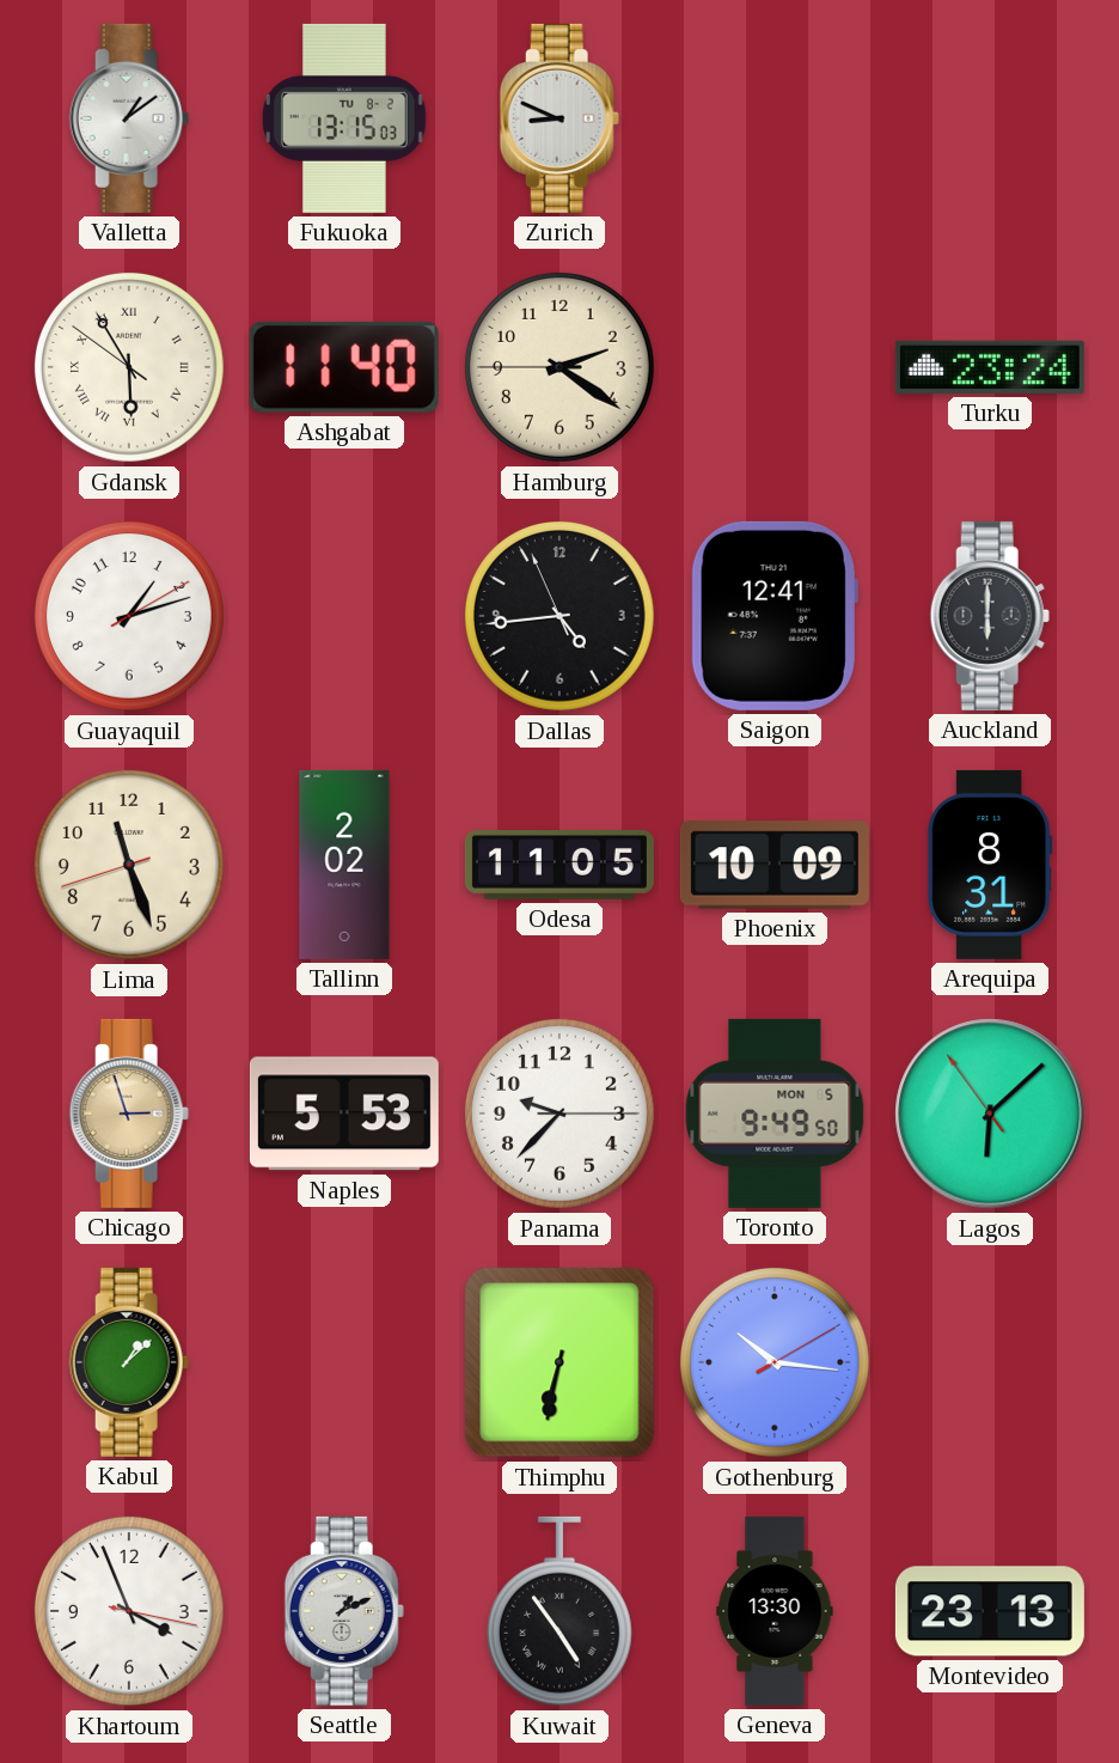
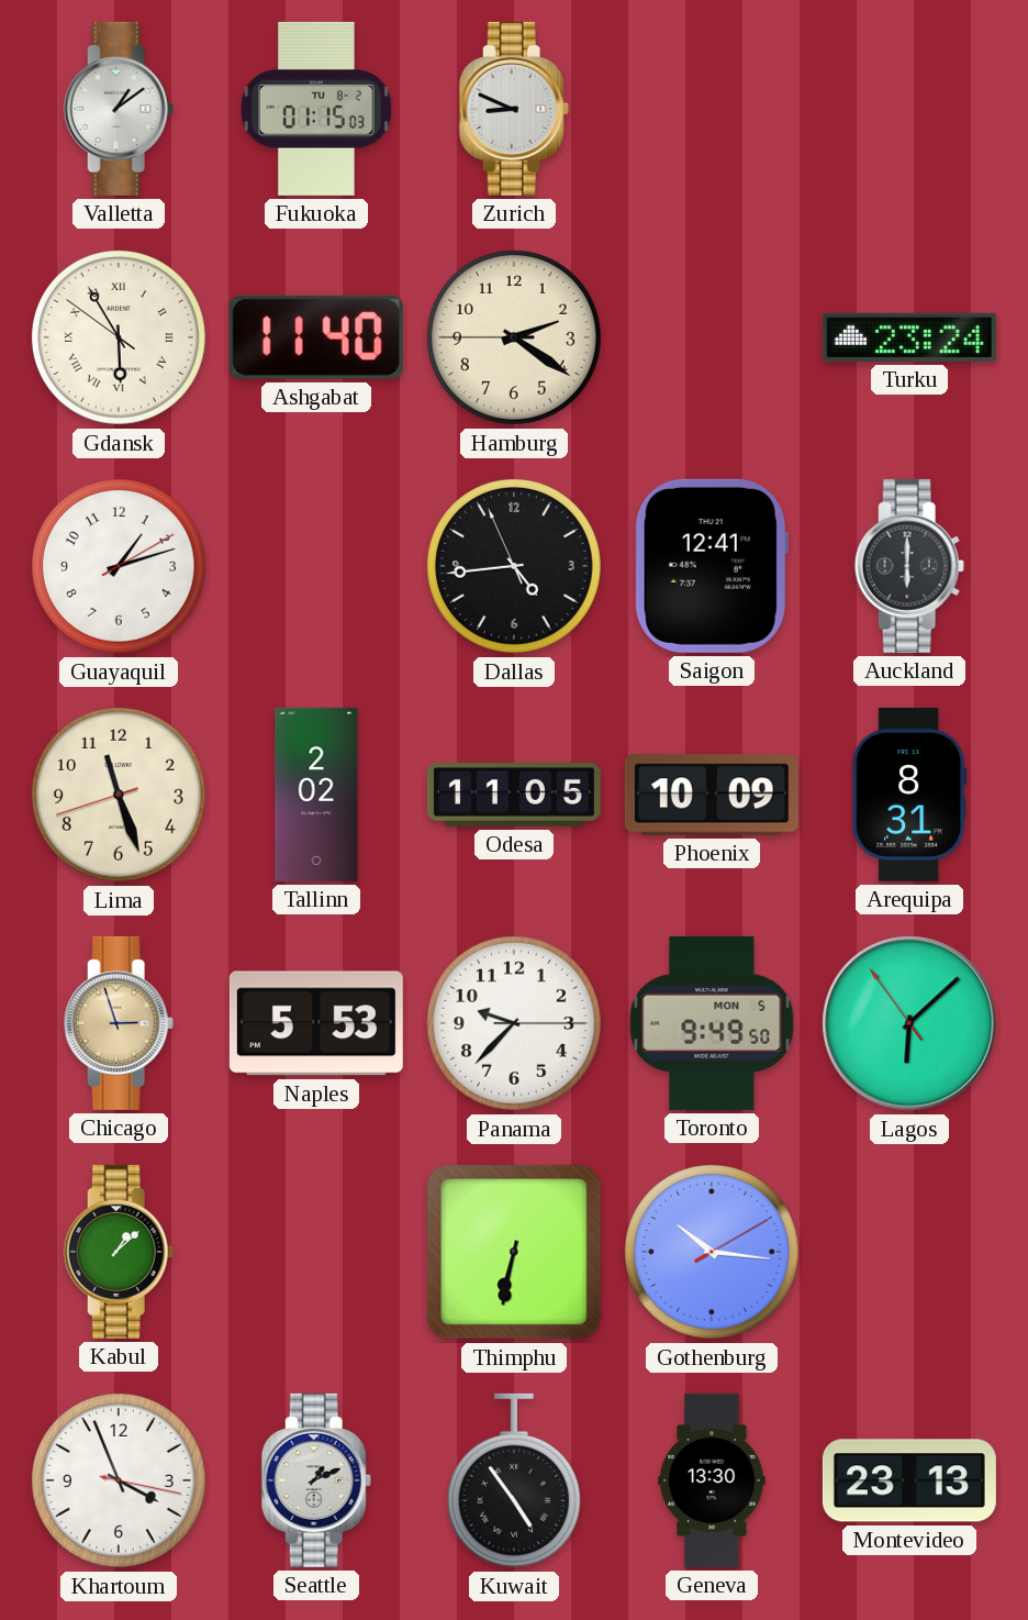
Fukuoka: 13:15 -> 01:15
